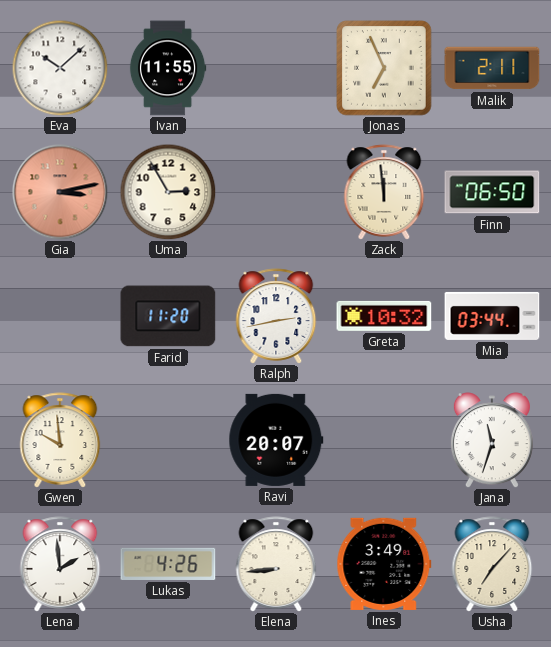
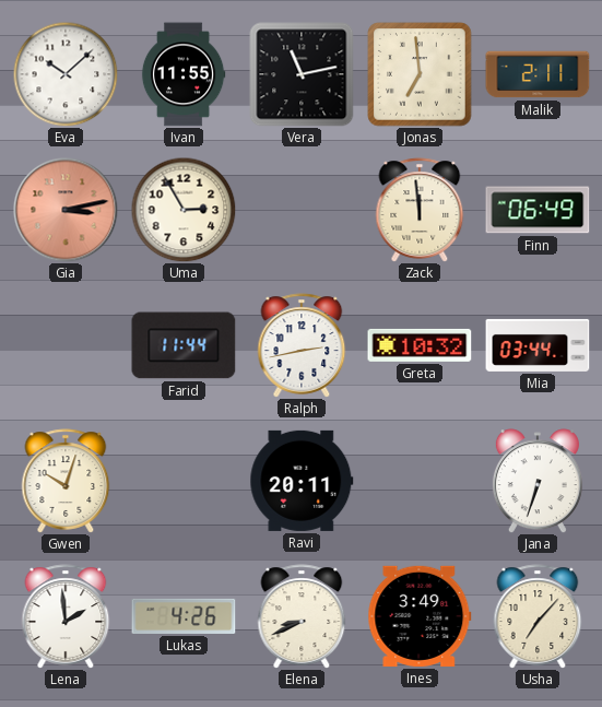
Vera: none -> 11:13
Jonas: 6:56 -> 6:59
Finn: 06:50 -> 06:49
Farid: 11:20 -> 11:44
Gwen: 9:59 -> 10:03
Ravi: 20:07 -> 20:11
Jana: 11:33 -> 6:33
Elena: 8:44 -> 8:41
